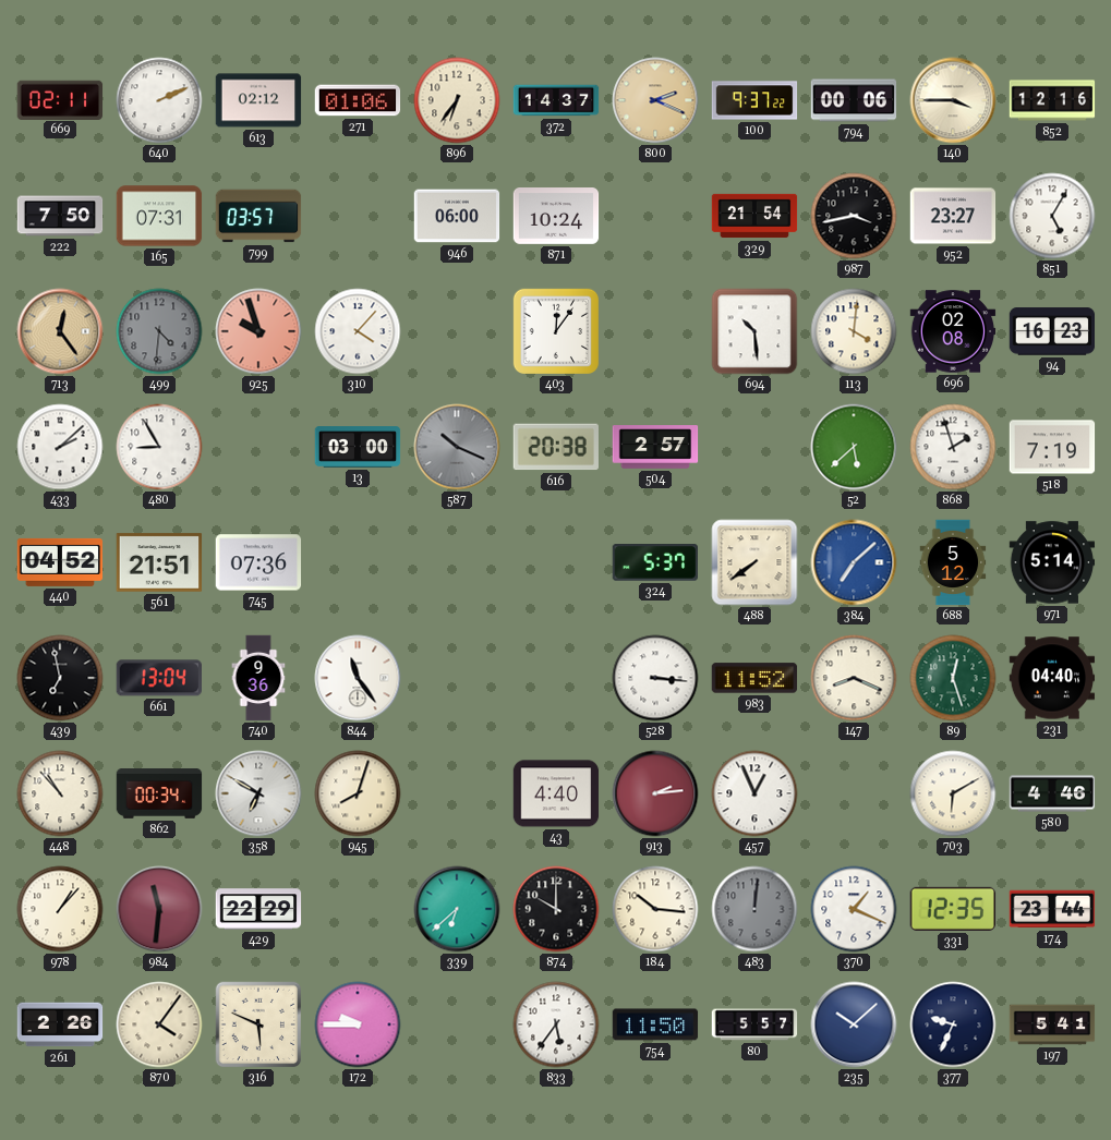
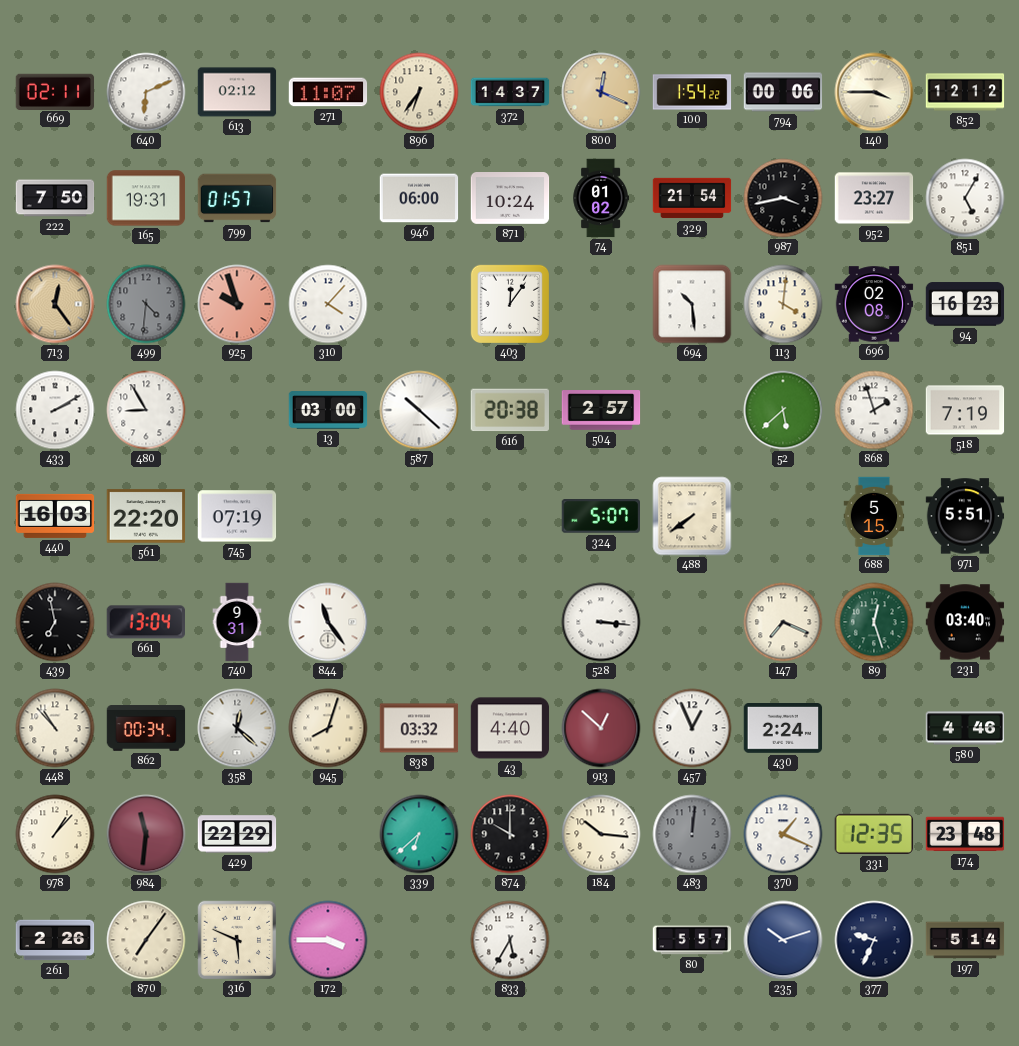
640: 2:11 -> 6:11
271: 01:06 -> 11:07
800: 2:19 -> 12:19
100: 9:37 -> 1:54
852: 12:16 -> 12:12
165: 07:31 -> 19:31
799: 03:57 -> 01:57
74: none -> 01:02
433: 2:08 -> 2:10
587: 10:19 -> 10:22
587 dial: grey -> white
440: 04:52 -> 16:03
561: 21:51 -> 22:20
745: 07:36 -> 07:19
324: 5:37 -> 5:07
384: 7:08 -> none
688: 5:12 -> 5:15
971: 5:14 -> 5:51
740: 9:36 -> 9:31
983: 11:52 -> none
147: 8:19 -> 7:19
231: 04:40 -> 03:40
358: 6:50 -> 12:22
838: none -> 03:32
913: 2:14 -> 12:52
430: none -> 2:24
703: 6:10 -> none
174: 23:44 -> 23:48
870: 4:06 -> 7:06
172: 9:45 -> 3:45
833: 5:36 -> 5:35
754: 11:50 -> none
235: 10:08 -> 10:12
197: 5:41 -> 5:14
